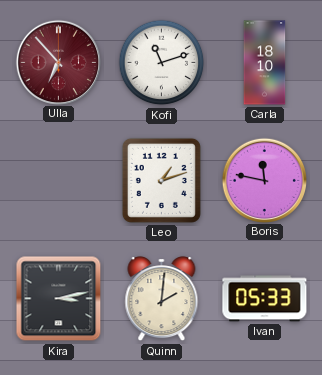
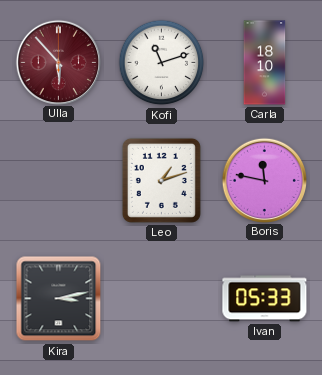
Ulla: 6:53 -> 5:53
Quinn: 2:01 -> none
